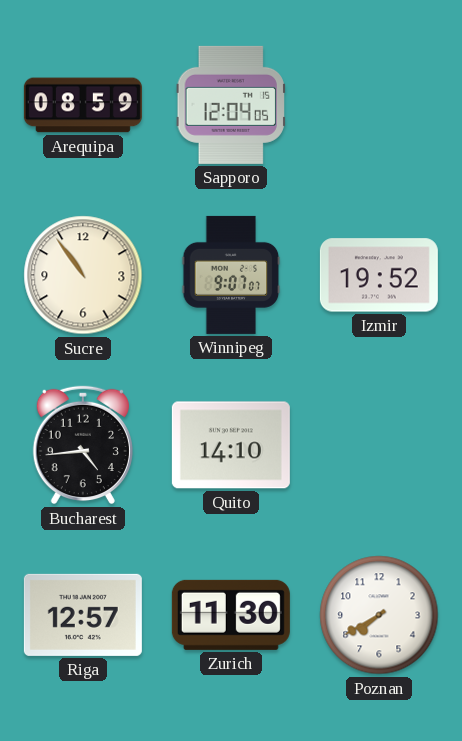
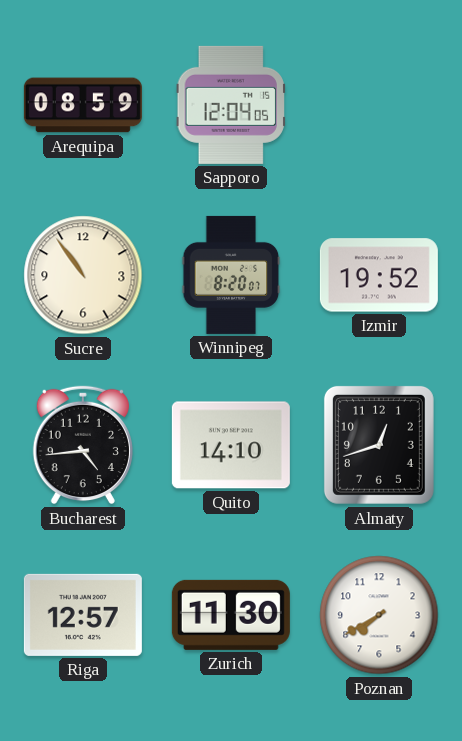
Winnipeg: 9:07 -> 8:20
Almaty: none -> 12:42
